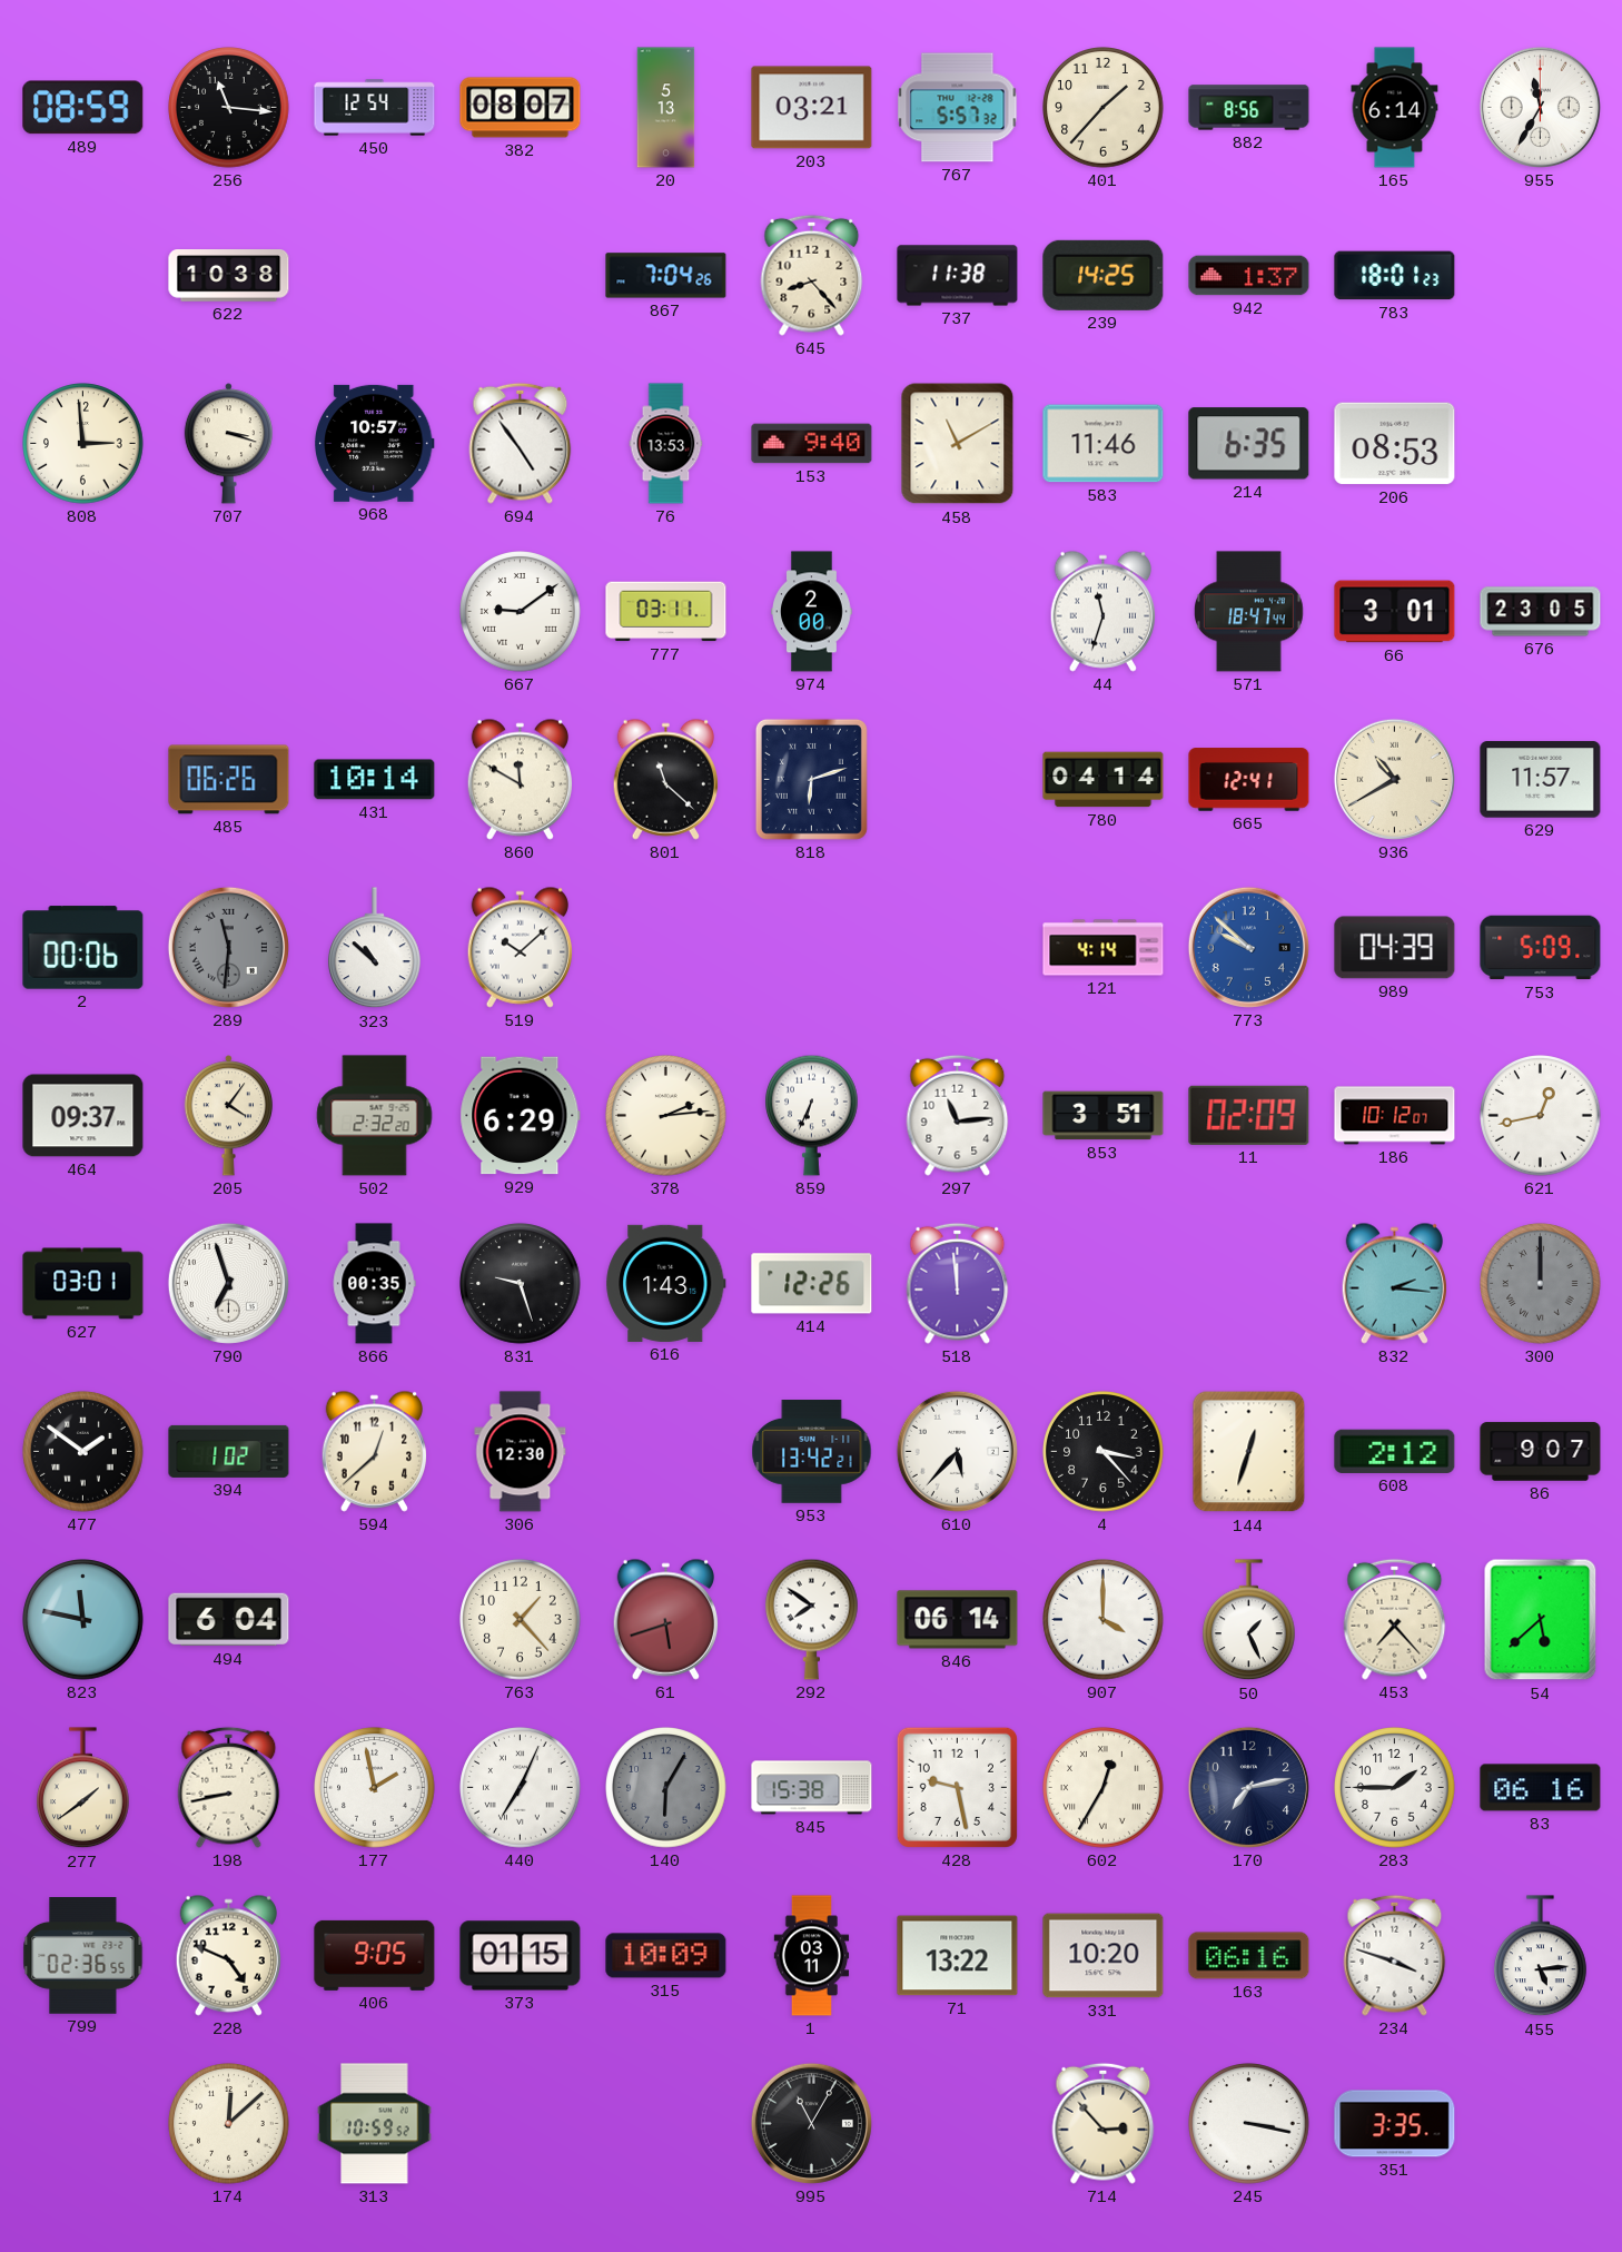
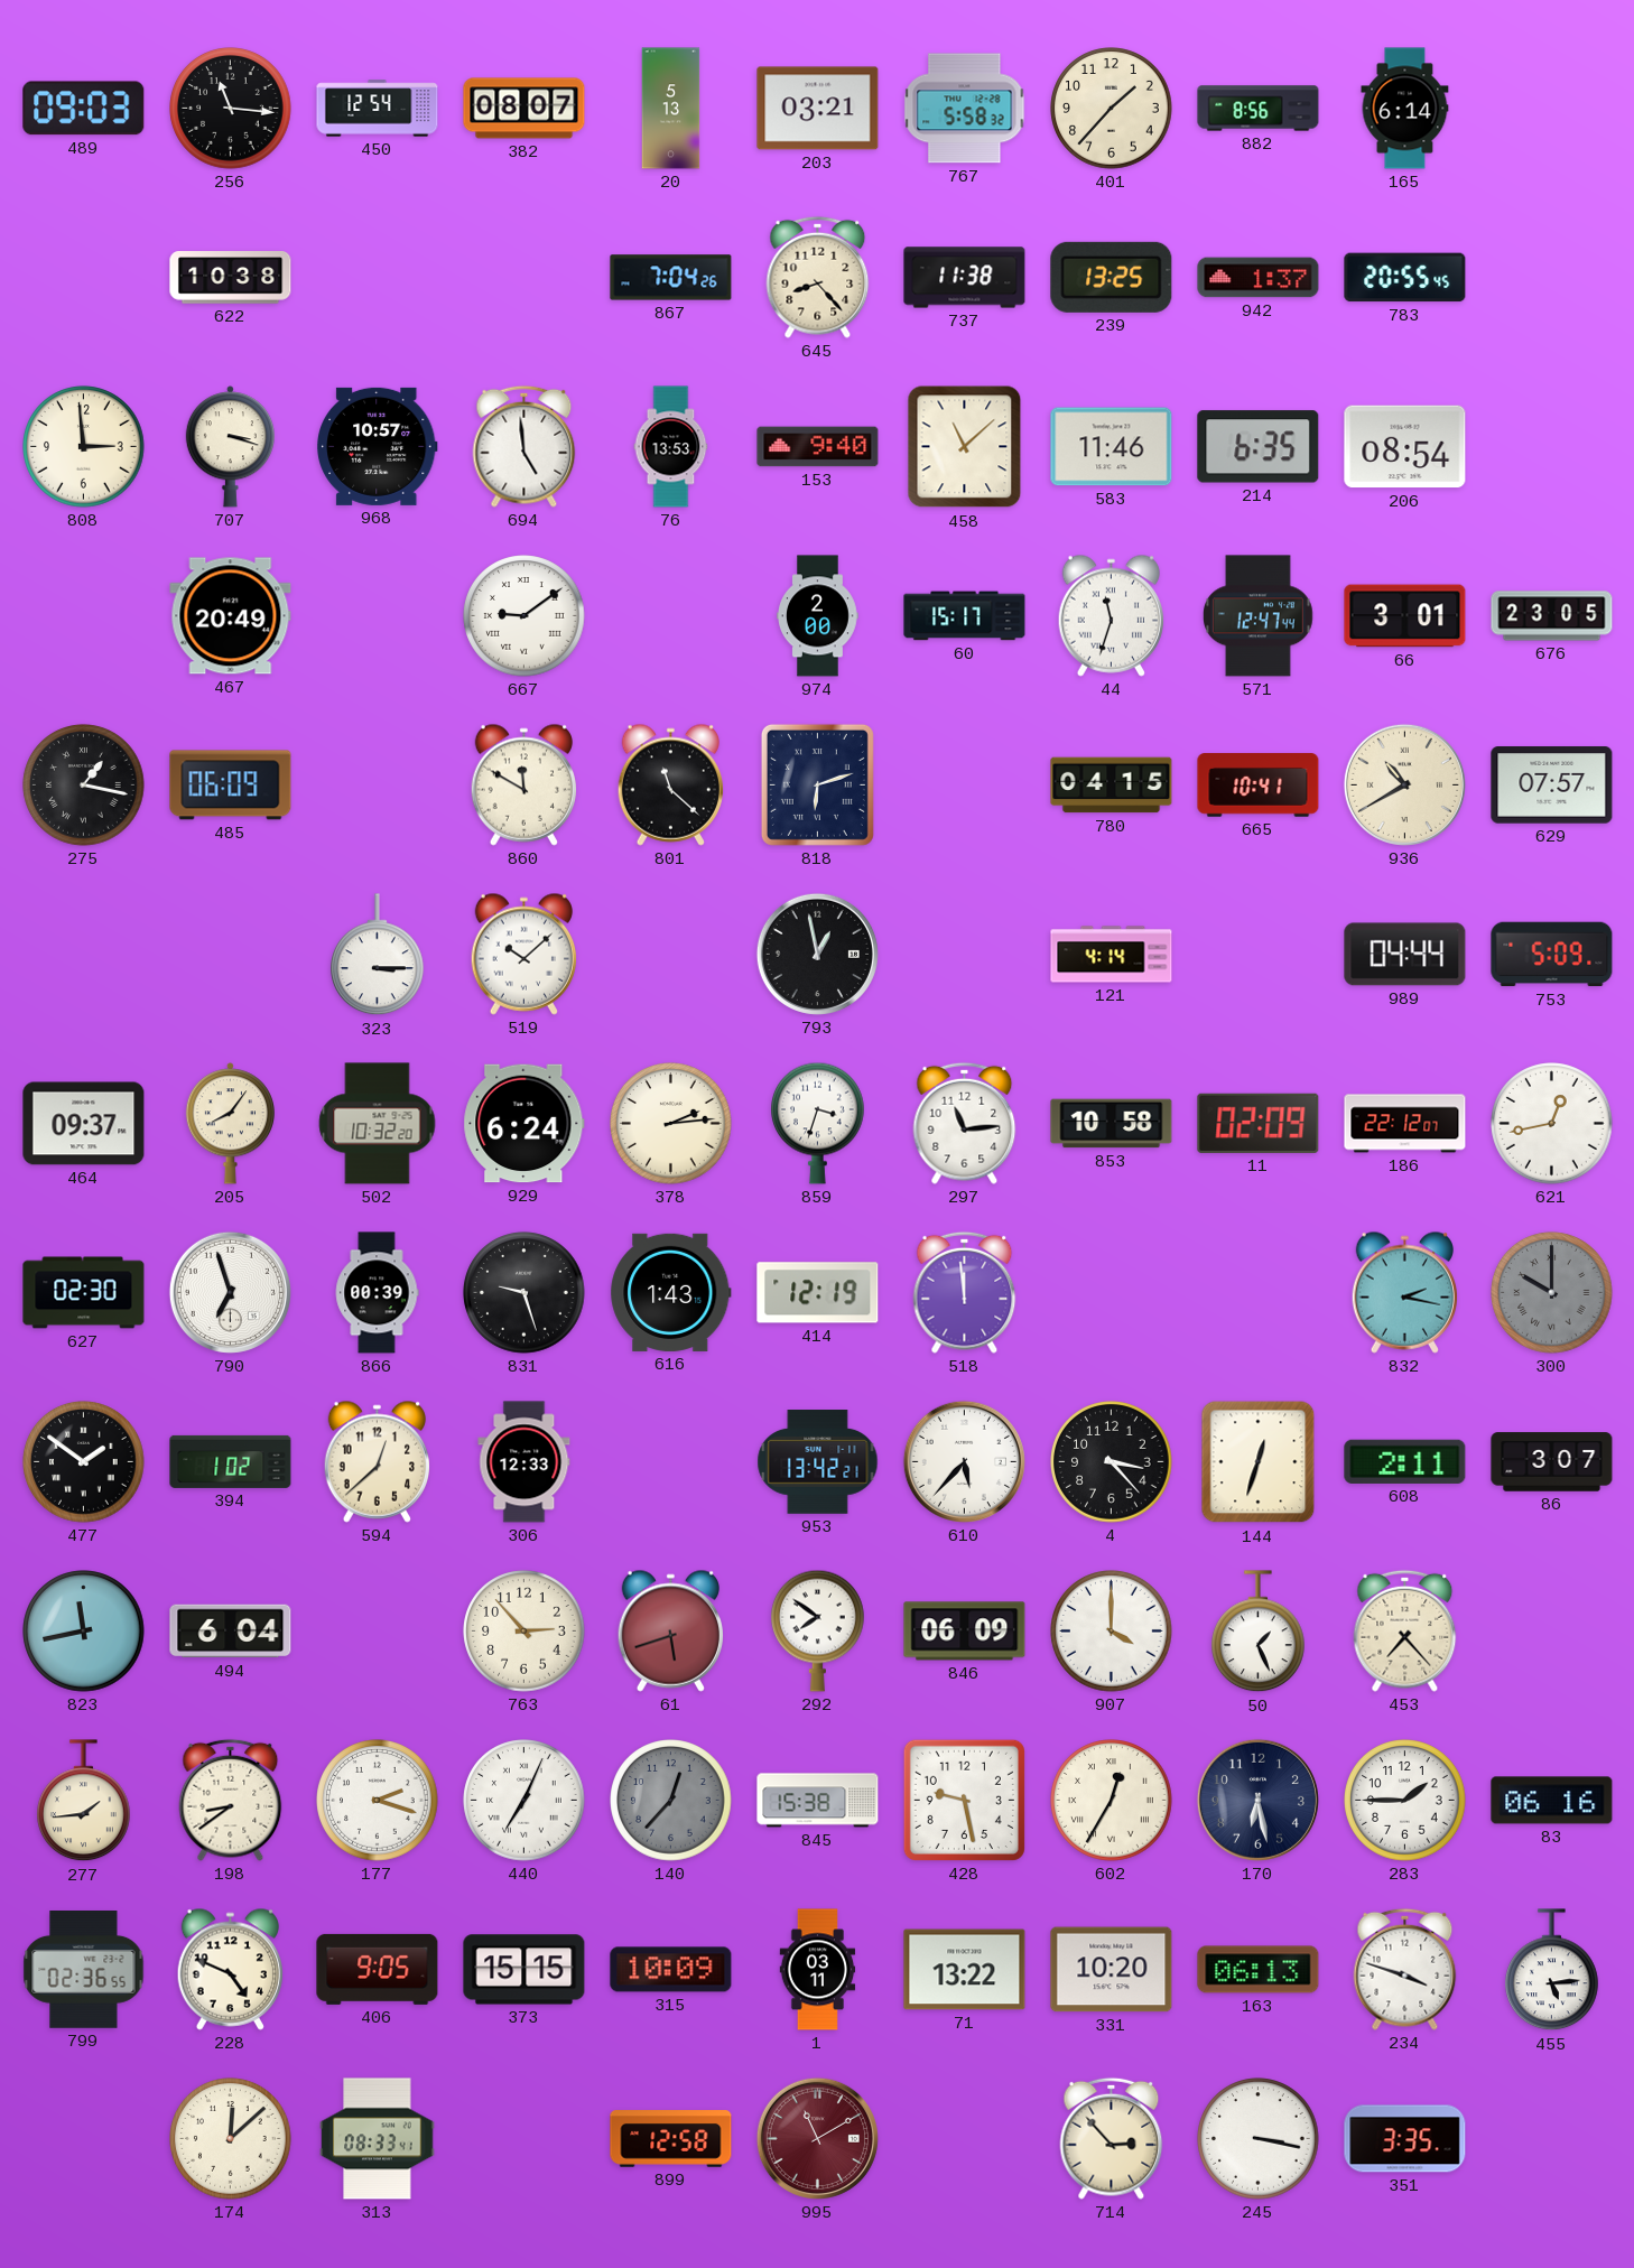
489: 08:59 -> 09:03
767: 5:57 -> 5:58
955: 11:35 -> none
239: 14:25 -> 13:25
783: 18:01 -> 20:55
694: 4:54 -> 4:59
458: 11:10 -> 11:08
206: 08:53 -> 08:54
467: none -> 20:49
777: 03:11 -> none
60: none -> 15:17
571: 18:47 -> 12:47
275: none -> 1:17
485: 06:26 -> 06:09
431: 10:14 -> none
780: 04:14 -> 04:15
665: 12:41 -> 10:41
629: 11:57 -> 07:57
2: 00:06 -> none
289: 11:31 -> none
323: 10:52 -> 3:15
793: none -> 12:58
773: 9:52 -> none
989: 04:39 -> 04:44
205: 4:06 -> 8:06
502: 2:32 -> 10:32
929: 6:29 -> 6:24
859: 6:34 -> 3:33
853: 3:51 -> 10:58
186: 10:12 -> 22:12
627: 03:01 -> 02:30
866: 00:35 -> 00:39
414: 12:26 -> 12:19
832: 2:16 -> 2:17
300: 12:00 -> 10:00
306: 12:30 -> 12:33
608: 2:12 -> 2:11
86: 9:07 -> 3:07
823: 11:47 -> 11:43
763: 1:23 -> 2:53
846: 06:14 -> 06:09
54: 5:38 -> none
277: 1:39 -> 1:44
198: 8:43 -> 8:39
177: 1:58 -> 2:18
140: 6:05 -> 12:37
170: 7:13 -> 6:28
373: 01:15 -> 15:15
163: 06:16 -> 06:13
313: 10:59 -> 08:33
899: none -> 12:58
995: 11:05 -> 11:10
995 dial: black -> burgundy
